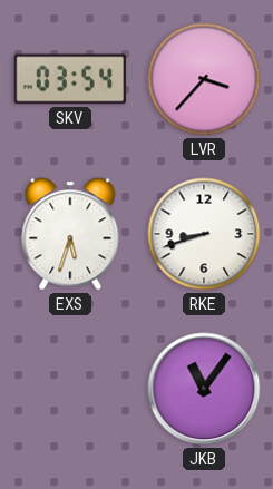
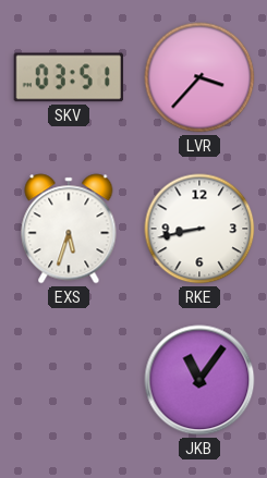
SKV: 03:54 -> 03:51
RKE: 8:42 -> 8:43
